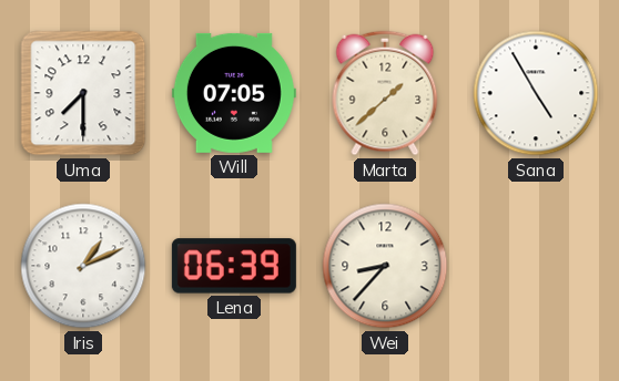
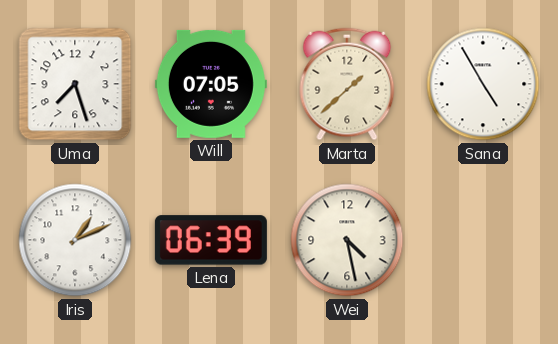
Uma: 7:30 -> 7:27
Wei: 8:37 -> 4:28
